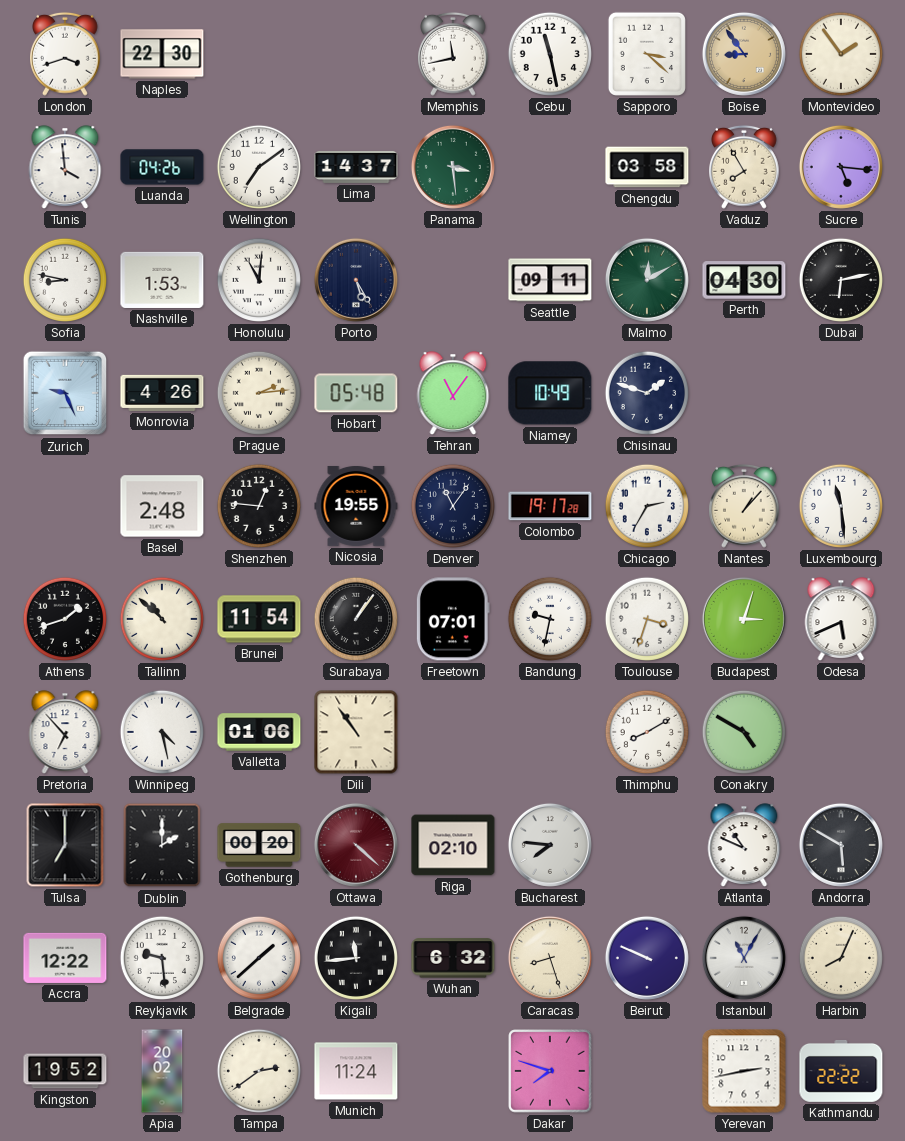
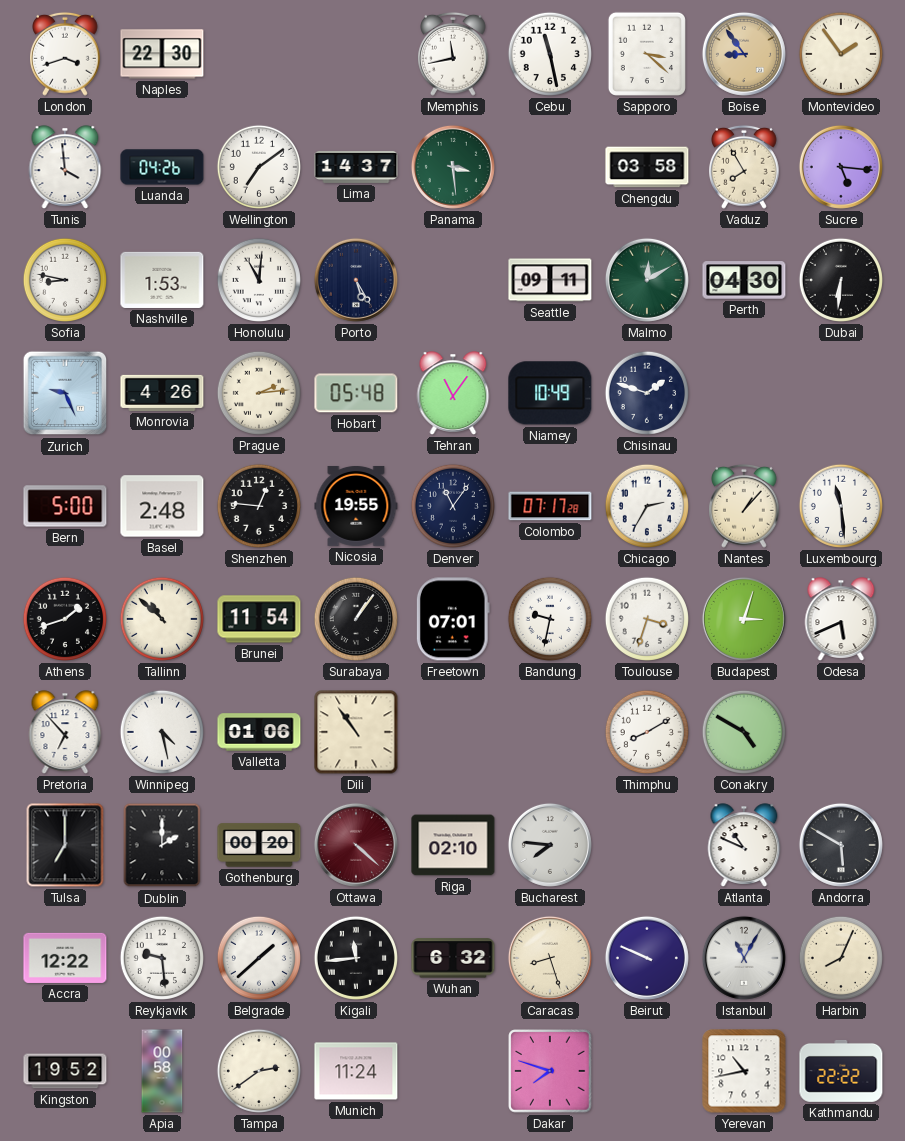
Dubai: 6:13 -> 6:31
Bern: none -> 5:00
Colombo: 19:17 -> 07:17
Apia: 20:02 -> 00:58
Yerevan: 2:43 -> 10:43
